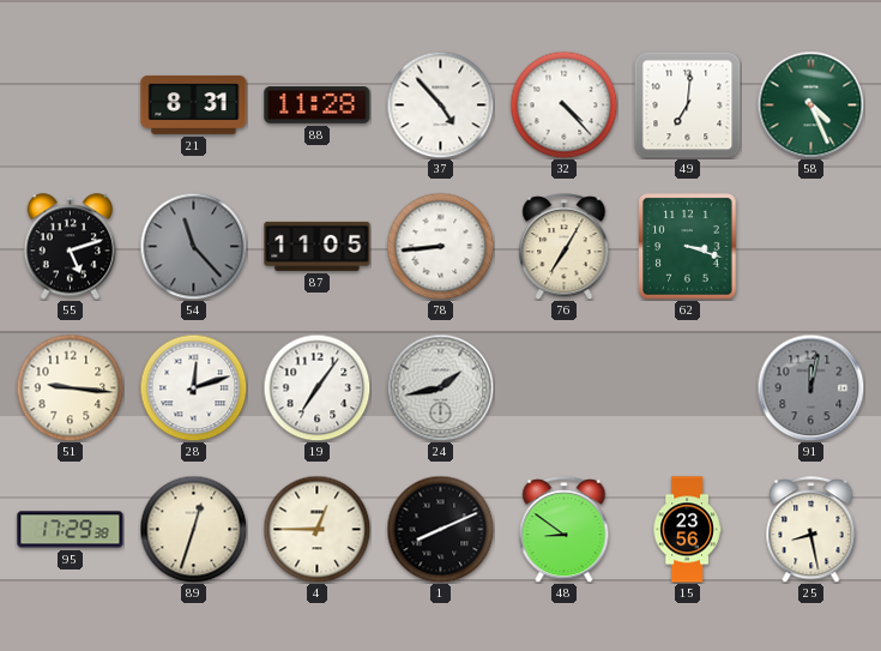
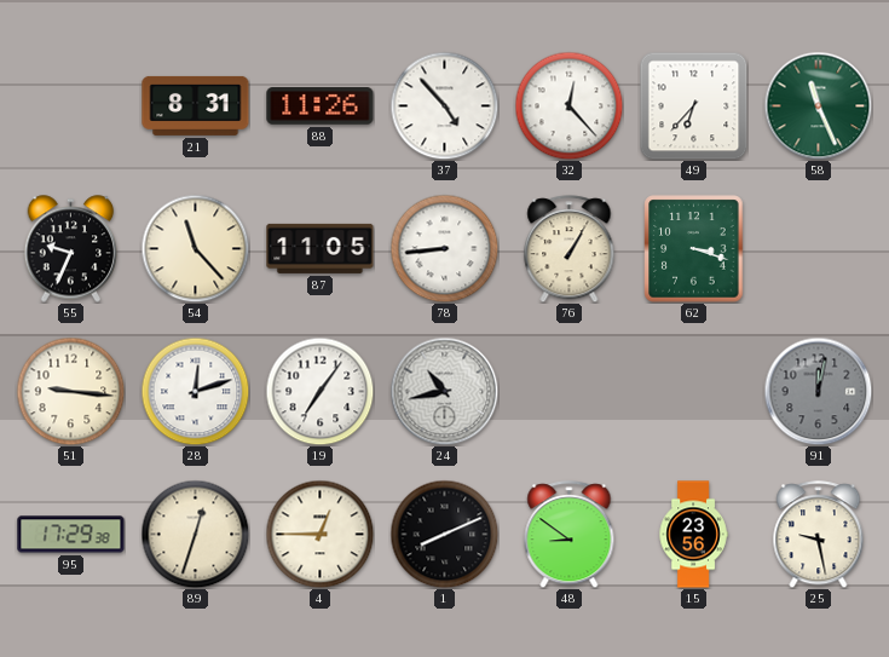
88: 11:28 -> 11:26
32: 4:23 -> 12:23
49: 7:01 -> 6:37
58: 4:26 -> 11:26
55: 5:12 -> 9:34
54 dial: grey -> cream
76: 7:05 -> 1:05
24: 1:43 -> 10:43
25: 8:28 -> 9:28
